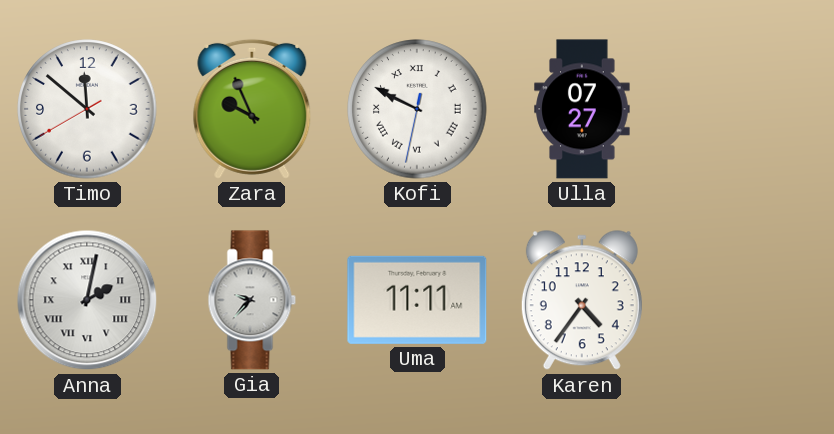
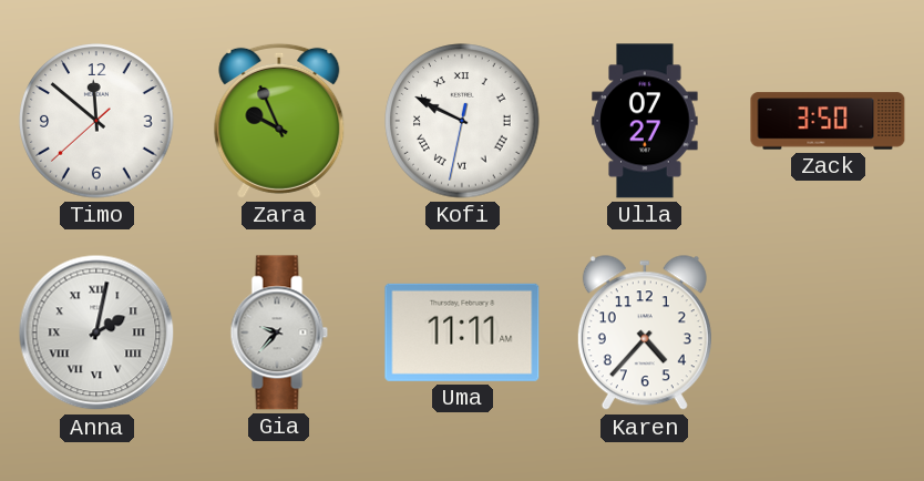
Timo: 11:51:40 -> 11:51:38
Zack: none -> 3:50
Karen: 4:36 -> 4:37
